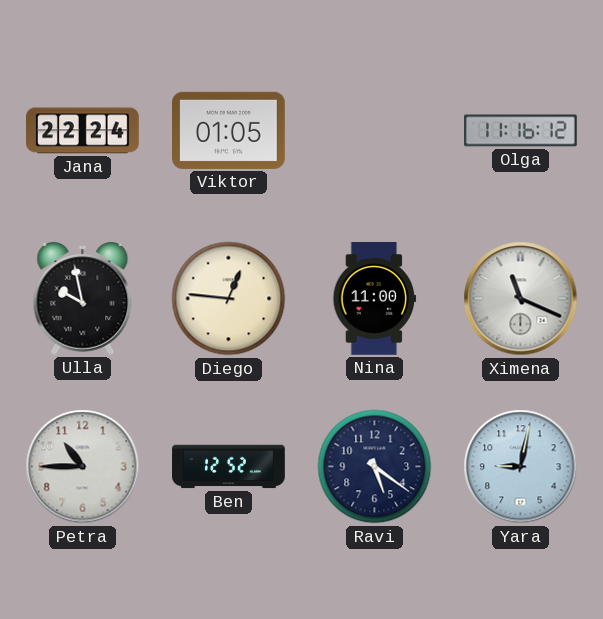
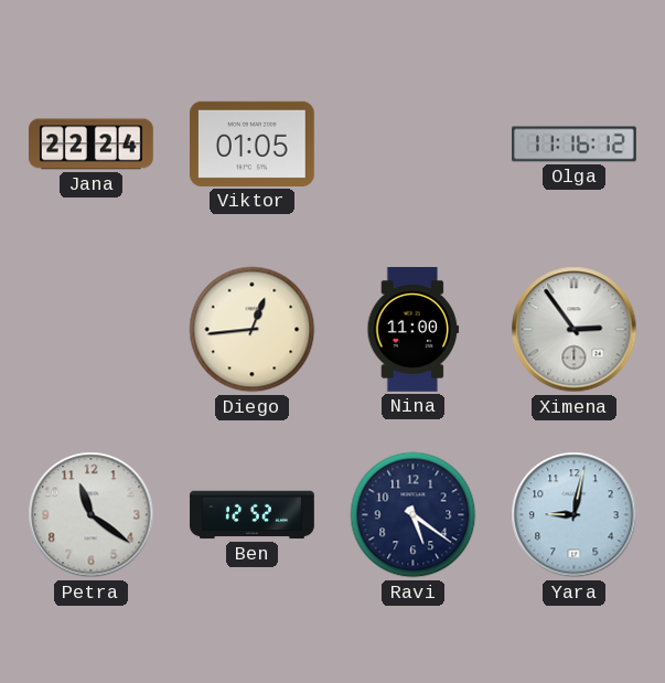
Ulla: 9:58 -> none
Diego: 12:46 -> 12:44
Ximena: 11:19 -> 2:54
Petra: 10:45 -> 11:21
